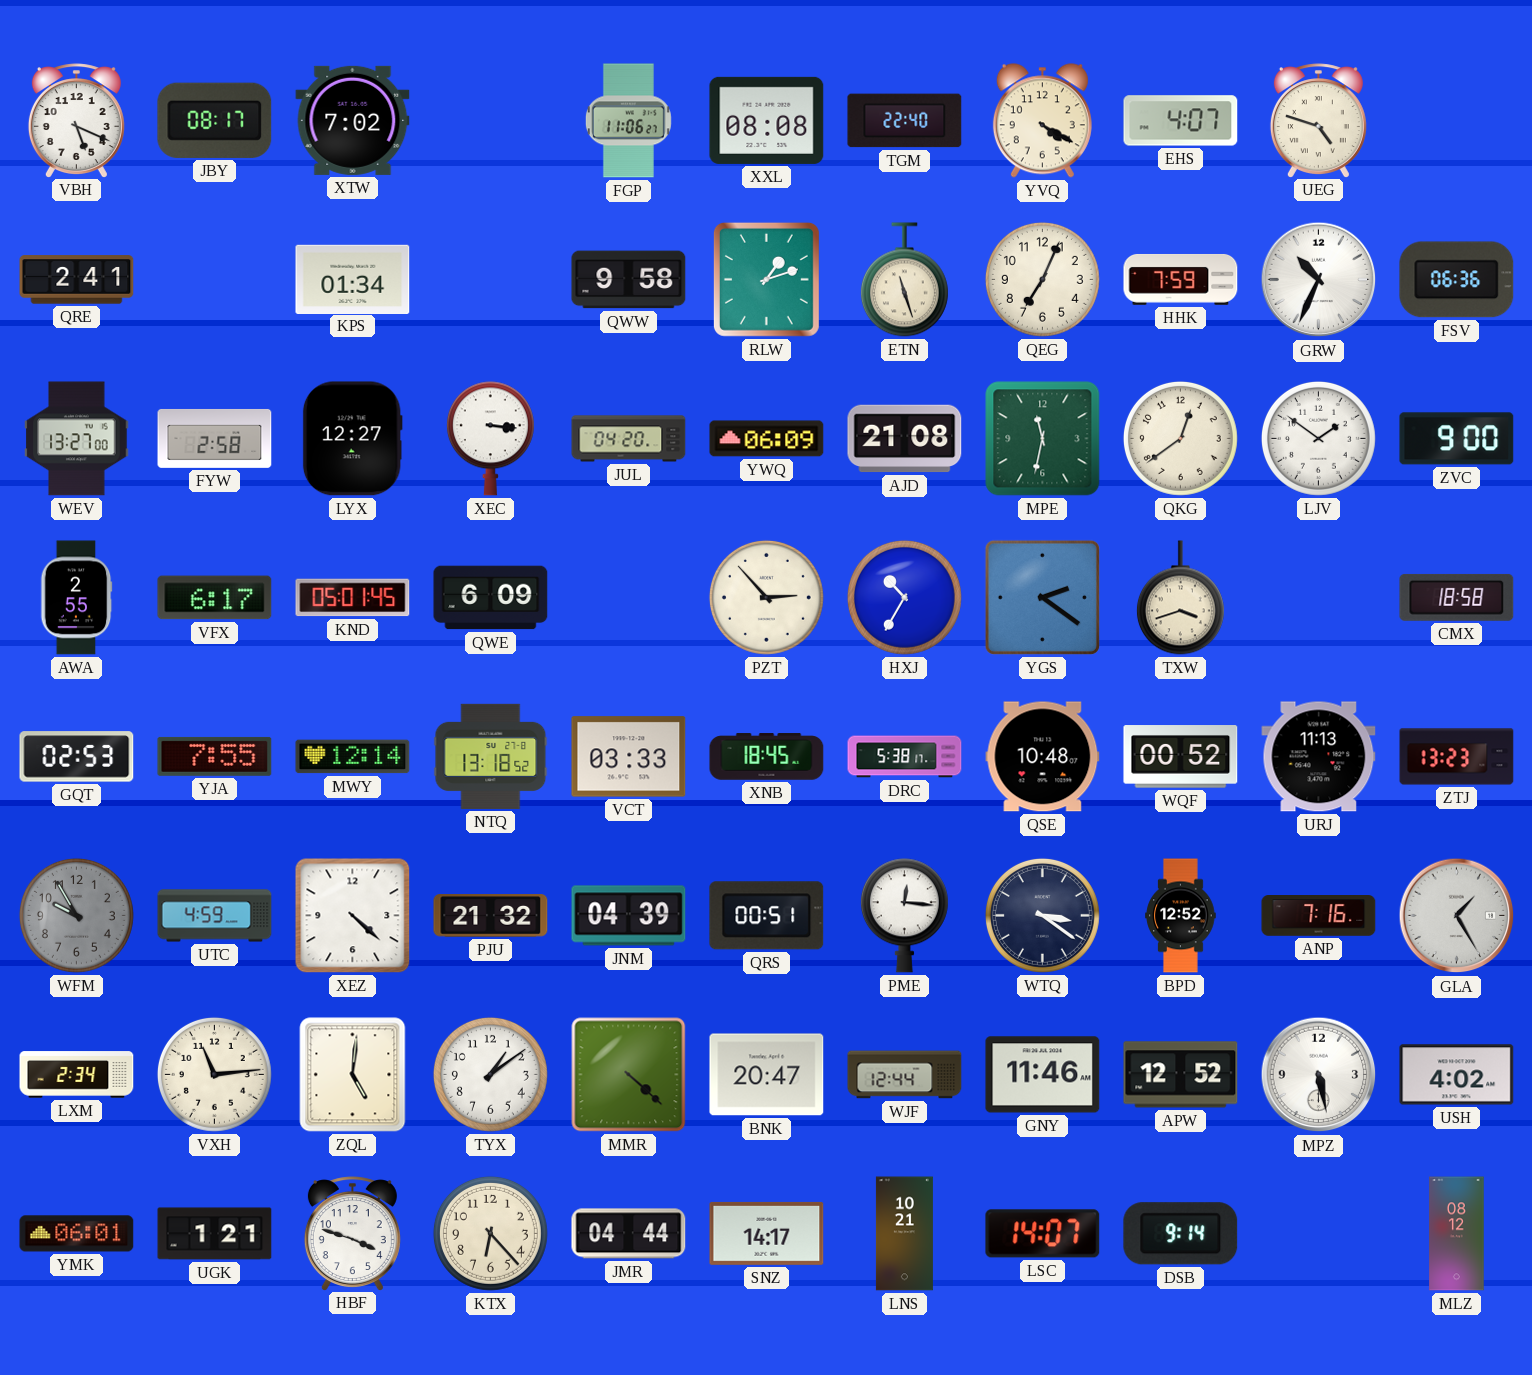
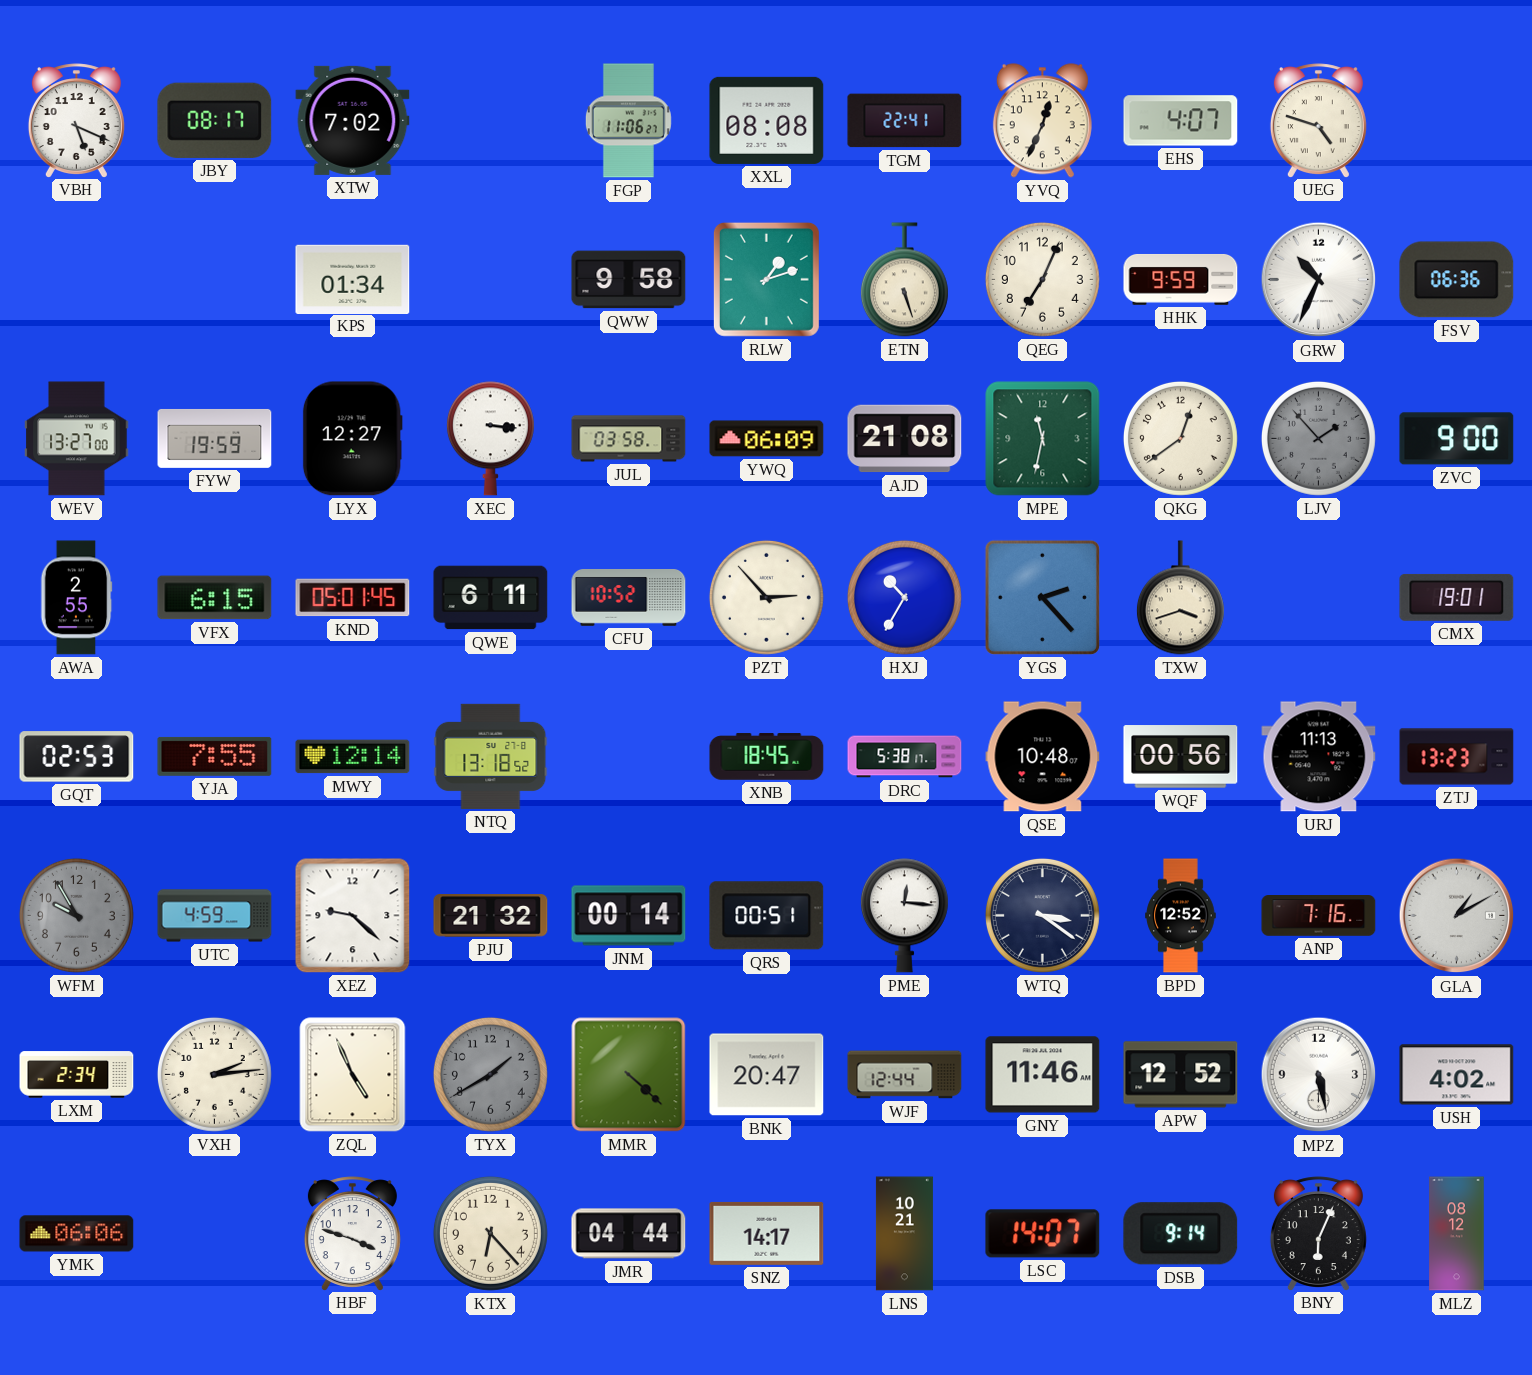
TGM: 22:40 -> 22:41
YVQ: 4:20 -> 12:34
QRE: 2:41 -> none
ETN: 11:27 -> 5:27
HHK: 7:59 -> 9:59
FYW: 2:58 -> 19:59
JUL: 04:20 -> 03:58
LJV: 1:51 -> 1:53
LJV dial: white -> grey
VFX: 6:17 -> 6:15
QWE: 6:09 -> 6:11
CFU: none -> 10:52
YGS: 2:21 -> 2:23
CMX: 18:58 -> 19:01
VCT: 03:33 -> none
WQF: 00:52 -> 00:56
XEZ: 4:22 -> 9:22
JNM: 04:39 -> 00:14
GLA: 1:25 -> 1:10
VXH: 11:14 -> 2:14
ZQL: 5:01 -> 4:56
TYX: 1:09 -> 1:40
TYX dial: white -> grey
YMK: 06:01 -> 06:06
UGK: 1:21 -> none
BNY: none -> 6:04
